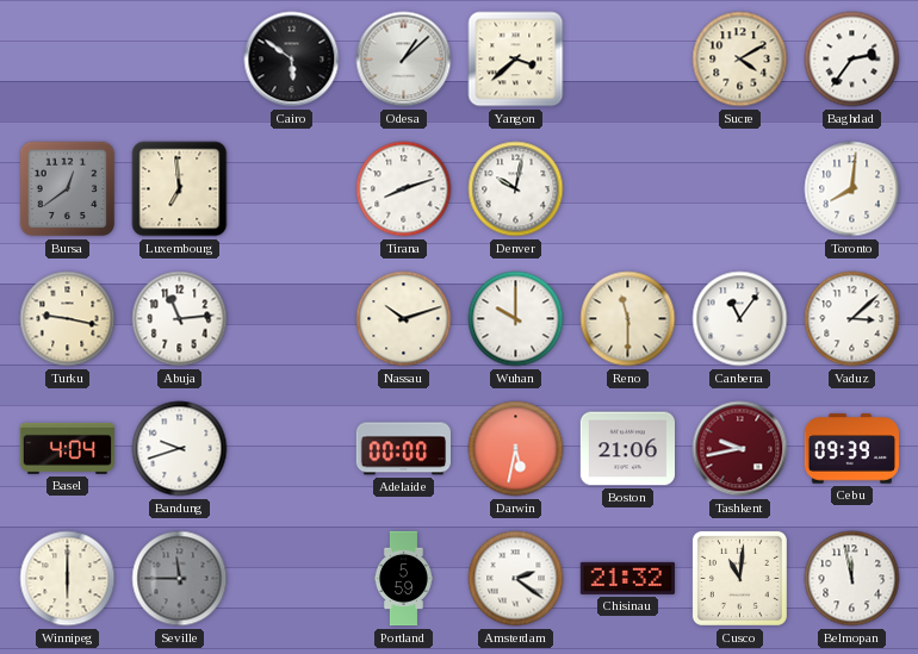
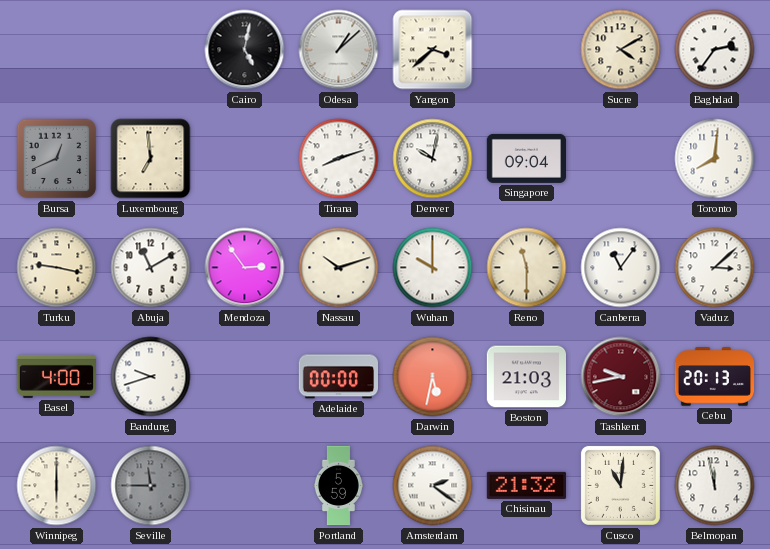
Cairo: 5:51 -> 5:02
Bursa: 12:39 -> 12:41
Singapore: none -> 09:04
Abuja: 11:14 -> 11:10
Mendoza: none -> 2:54
Basel: 4:04 -> 4:00
Boston: 21:06 -> 21:03
Cebu: 09:39 -> 20:13
